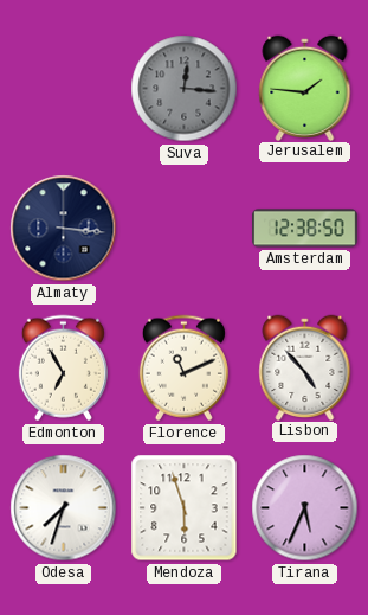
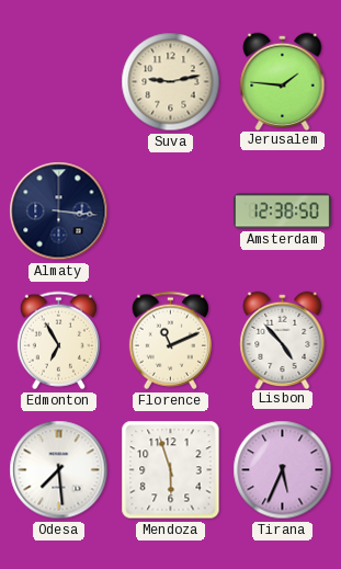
Suva: 12:16 -> 9:13
Suva dial: grey -> cream
Odesa: 7:33 -> 7:29
